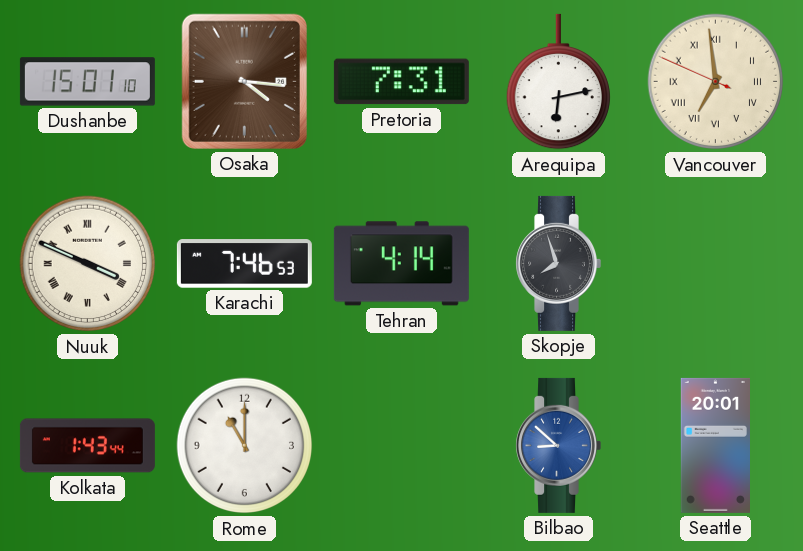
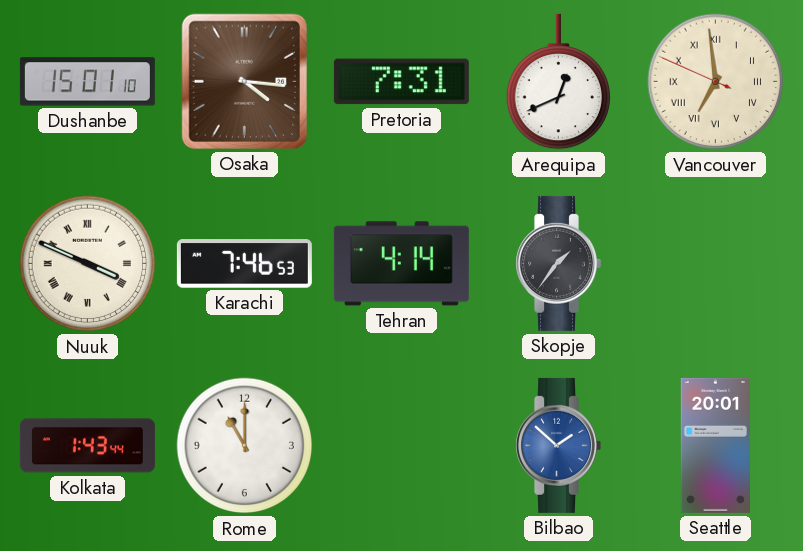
Arequipa: 6:13 -> 12:41
Skopje: 7:57 -> 1:36
Bilbao: 8:52 -> 1:52
